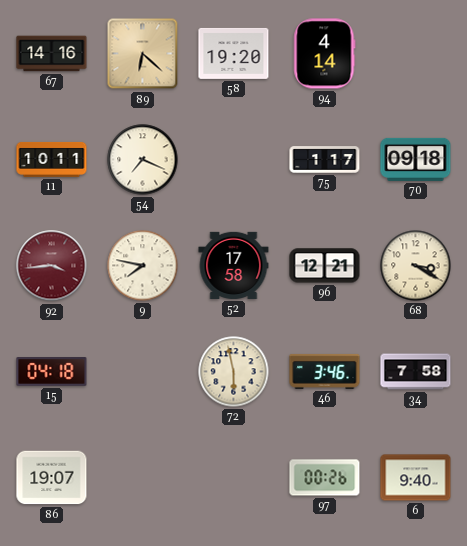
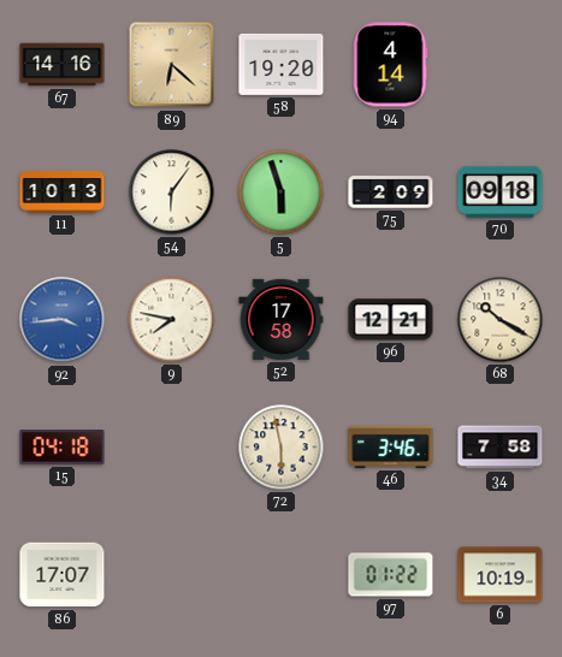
11: 10:11 -> 10:13
54: 7:19 -> 6:06
5: none -> 5:57
75: 1:17 -> 2:09
92 dial: burgundy -> blue
68: 3:20 -> 10:20
86: 19:07 -> 17:07
97: 00:26 -> 01:22
6: 9:40 -> 10:19
